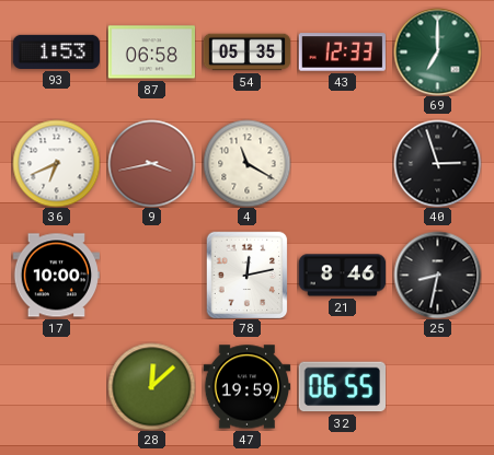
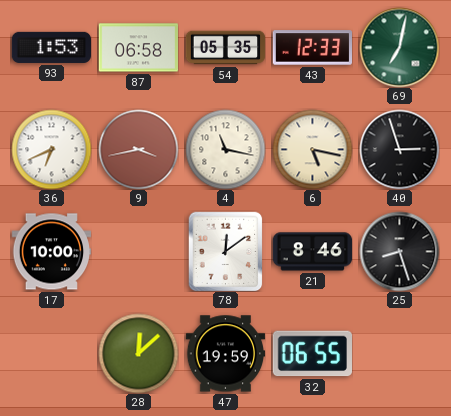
69: 7:00 -> 7:02
4: 11:20 -> 11:17
6: none -> 5:17
78: 12:13 -> 12:09
25: 8:32 -> 8:27
